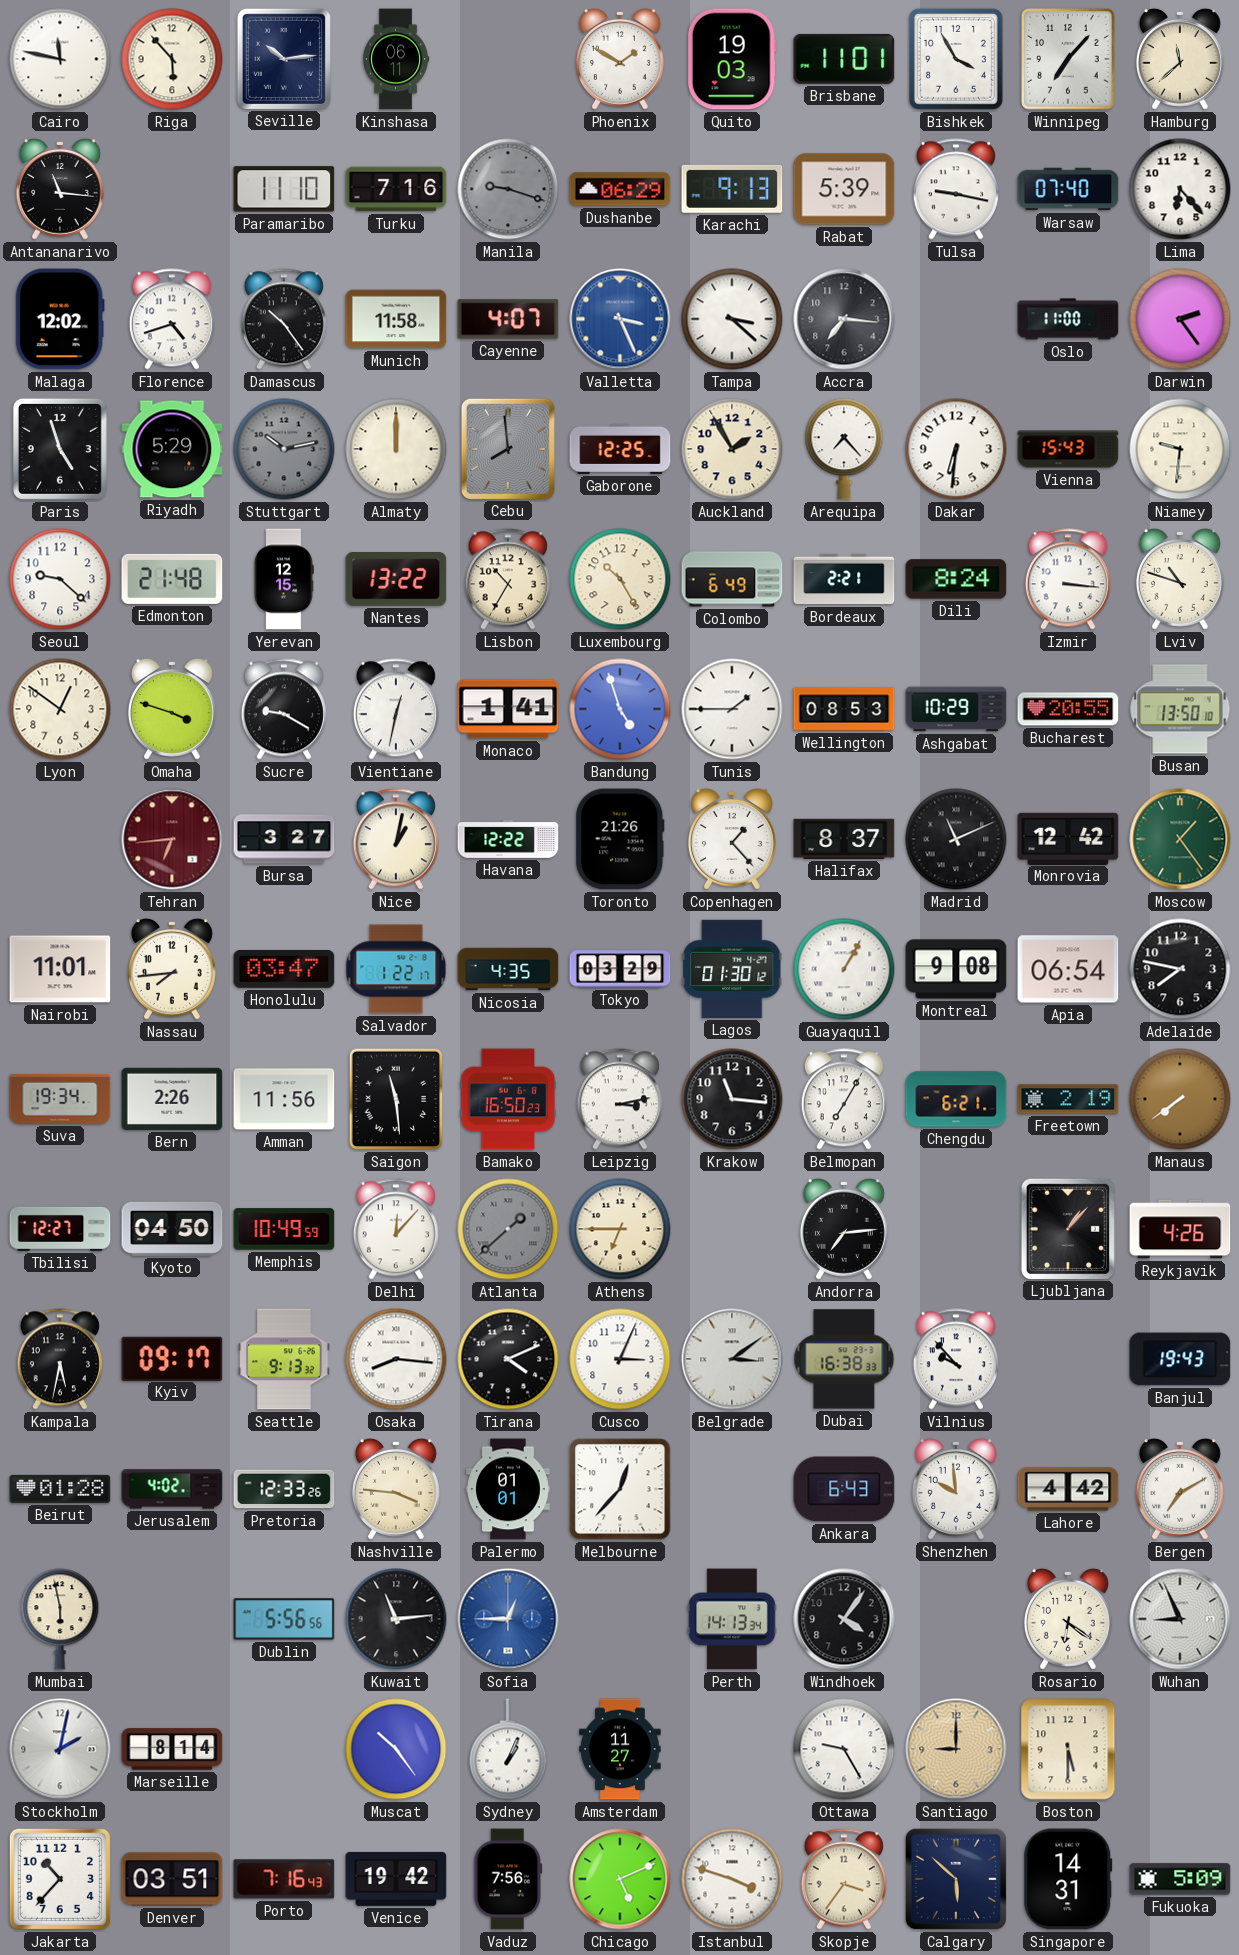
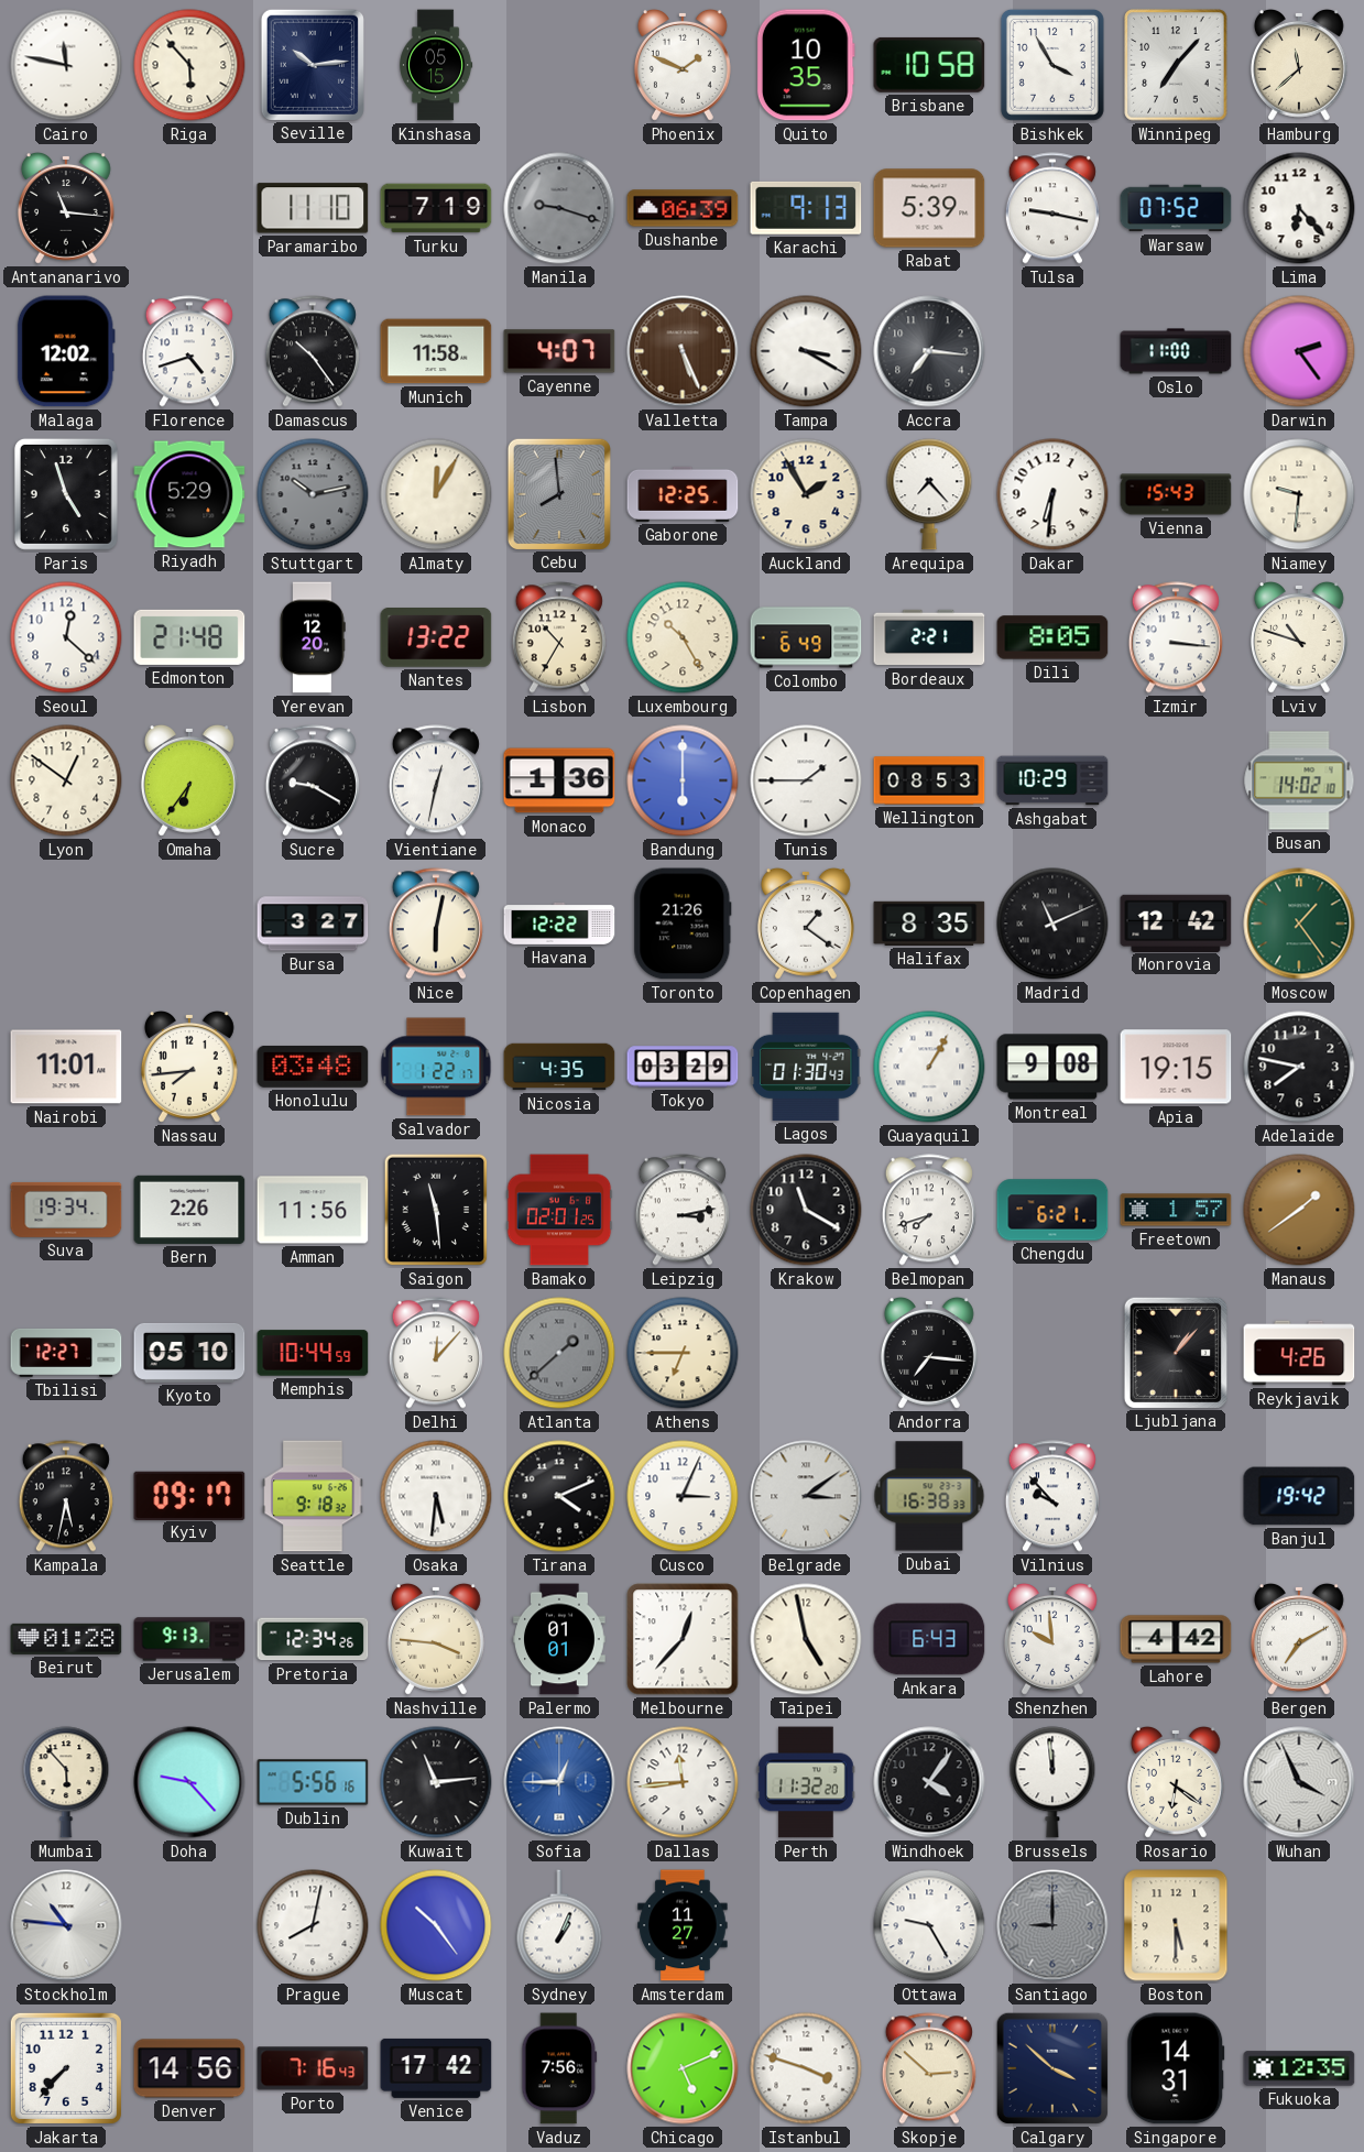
Kinshasa: 06:11 -> 05:15
Phoenix: 1:50 -> 1:49
Quito: 19:03 -> 10:35
Brisbane: 11:01 -> 10:58
Turku: 7:16 -> 7:19
Dushanbe: 06:29 -> 06:39
Warsaw: 07:40 -> 07:52
Valletta: 3:26 -> 5:26
Valletta dial: blue -> brown
Tampa: 3:22 -> 3:20
Almaty: 12:00 -> 12:05
Seoul: 9:22 -> 12:22
Yerevan: 12:15 -> 12:20
Dili: 8:24 -> 8:05
Omaha: 3:48 -> 6:36
Monaco: 1:41 -> 1:36
Bandung: 4:57 -> 6:00
Bucharest: 20:55 -> none
Busan: 13:50 -> 14:02
Tehran: 6:44 -> none
Nice: 1:02 -> 6:02
Copenhagen: 1:23 -> 1:21
Halifax: 8:37 -> 8:35
Honolulu: 03:47 -> 03:48
Lagos: 01:30:12 -> 01:30:43
Apia: 06:54 -> 19:15
Bamako: 16:50 -> 02:01
Krakow: 11:16 -> 11:20
Belmopan: 7:05 -> 7:42
Freetown: 2:19 -> 1:57
Manaus: 7:39 -> 1:39
Kyoto: 04:50 -> 05:10
Memphis: 10:49 -> 10:44
Andorra: 7:14 -> 7:16
Seattle: 9:13 -> 9:18
Osaka: 8:16 -> 5:31
Banjul: 19:43 -> 19:42
Jerusalem: 4:02 -> 9:13
Pretoria: 12:33 -> 12:34
Taipei: none -> 4:58
Mumbai: 5:58 -> 5:53
Doha: none -> 9:23
Dublin: 5:56:56 -> 5:56:16
Dallas: none -> 11:44
Perth: 14:13 -> 11:32
Brussels: none -> 11:59
Wuhan: 8:56 -> 3:56
Stockholm: 2:02 -> 10:46
Marseille: 8:14 -> none
Prague: none -> 8:02
Santiago dial: champagne -> grey
Jakarta: 10:37 -> 7:37
Denver: 03:51 -> 14:56
Venice: 19:42 -> 17:42
Skopje: 3:36 -> 2:52
Calgary: 5:52 -> 3:52
Fukuoka: 5:09 -> 12:35
